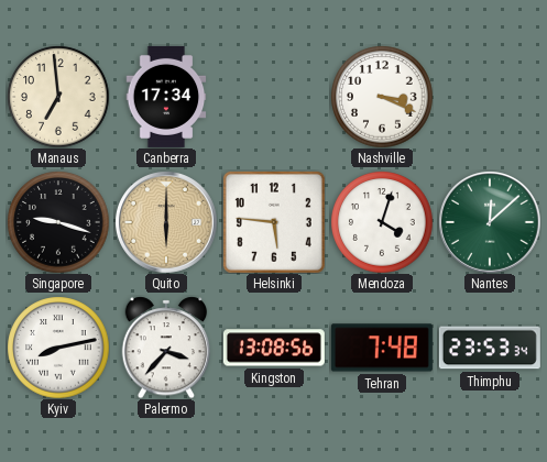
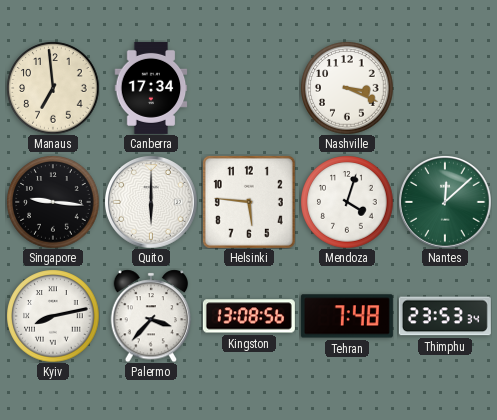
Singapore: 9:18 -> 9:16
Quito dial: champagne -> white
